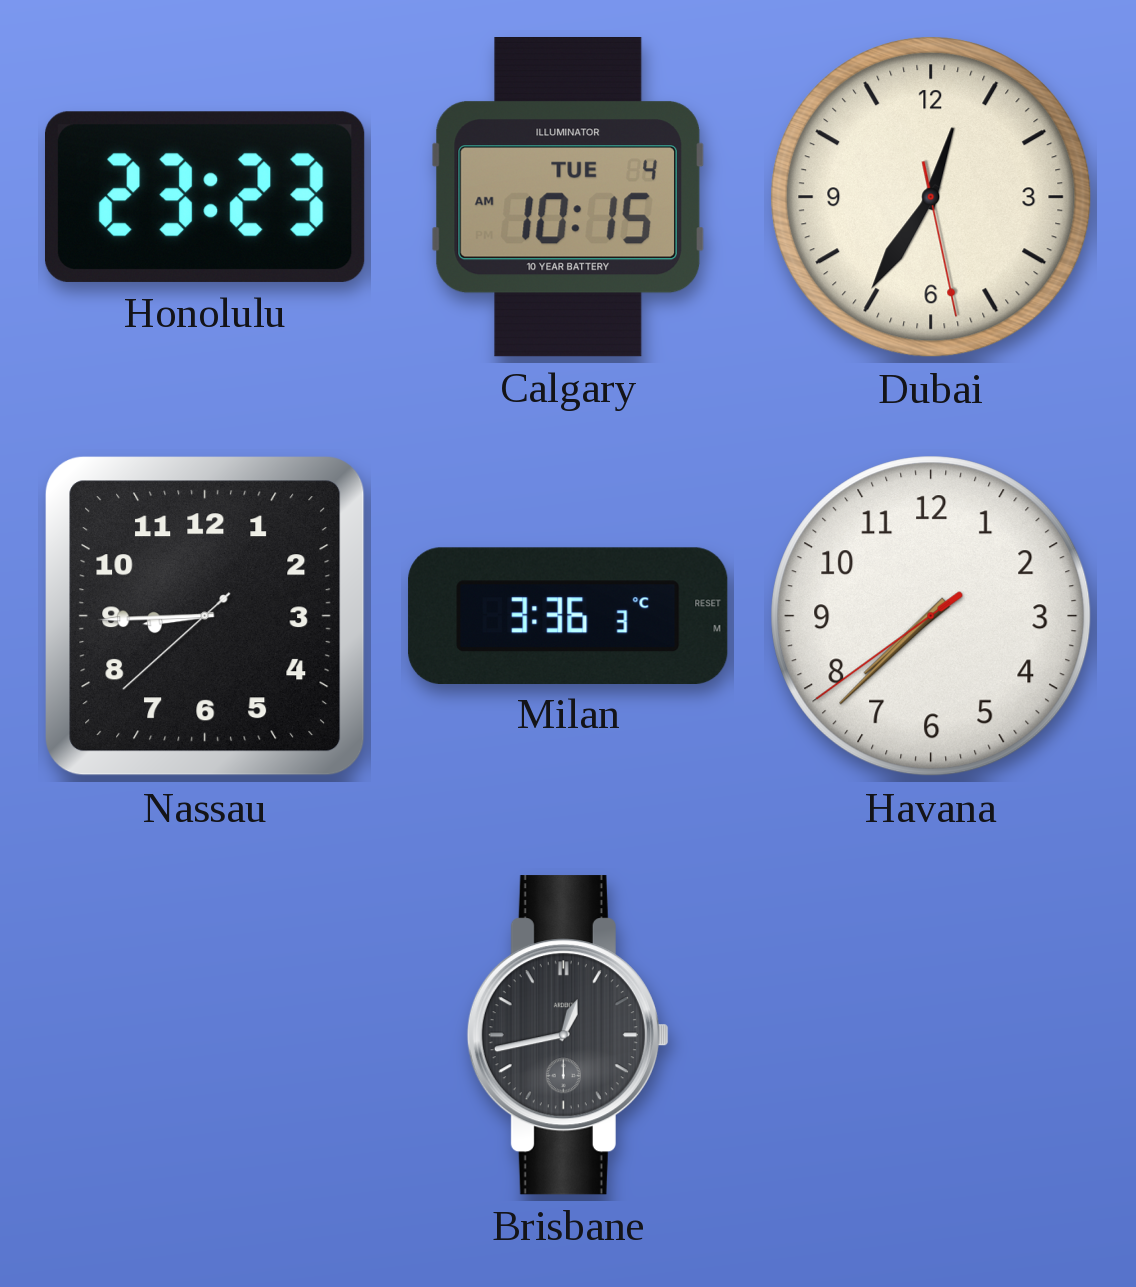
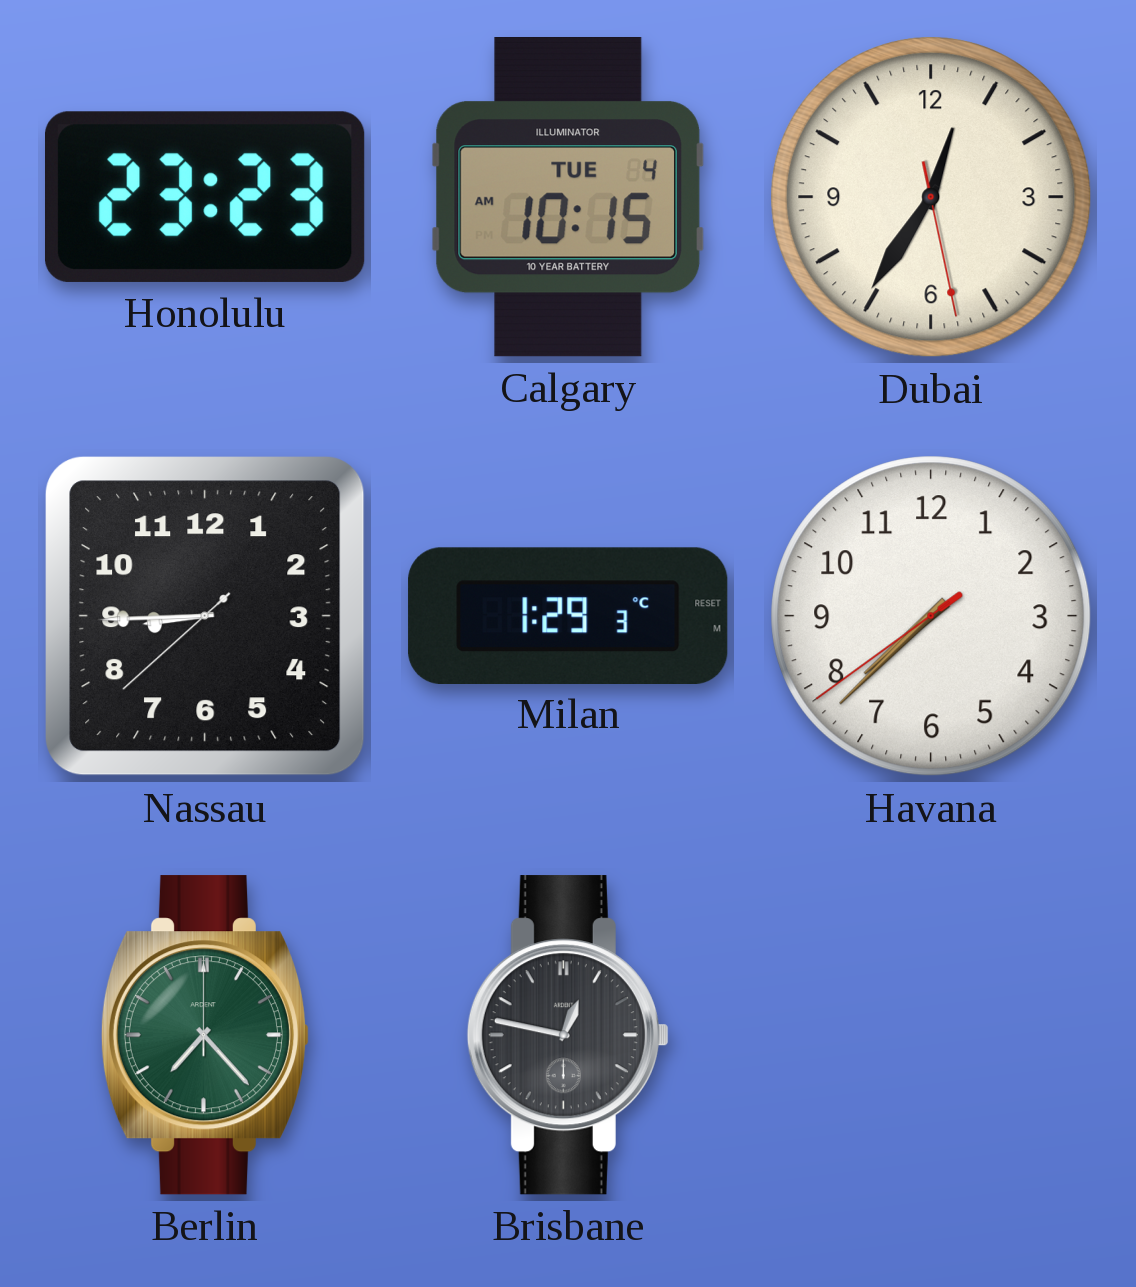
Milan: 3:36 -> 1:29
Berlin: none -> 7:23
Brisbane: 12:43 -> 12:47
